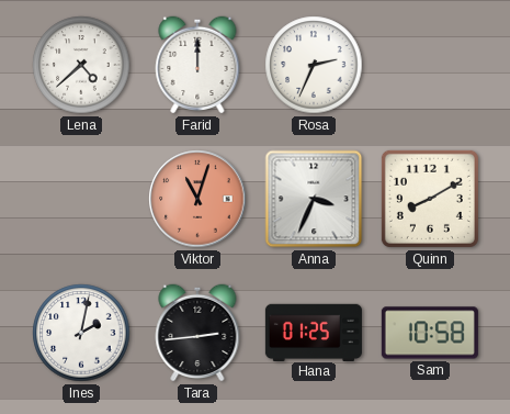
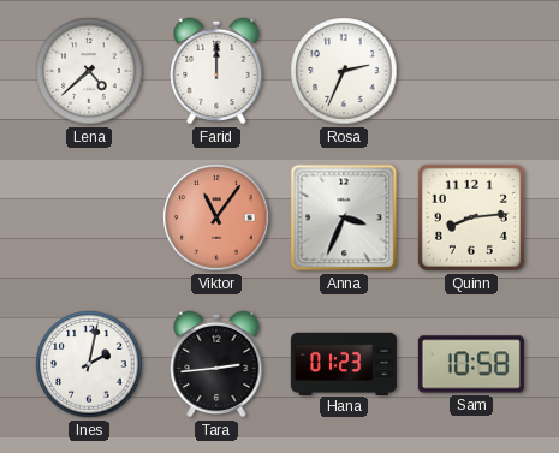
Viktor: 11:03 -> 11:06
Quinn: 8:10 -> 8:14
Hana: 01:25 -> 01:23
